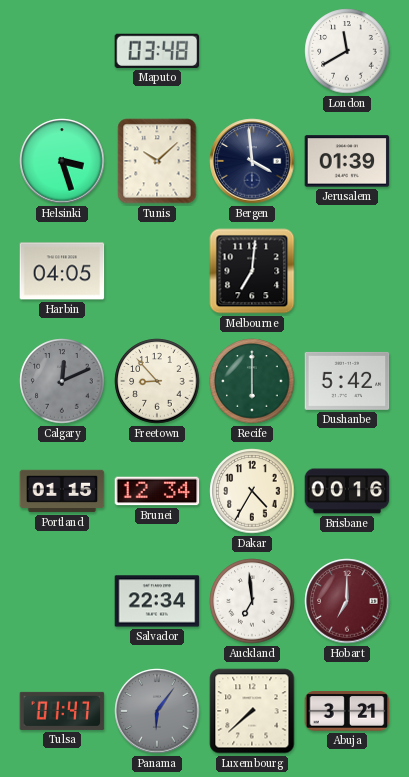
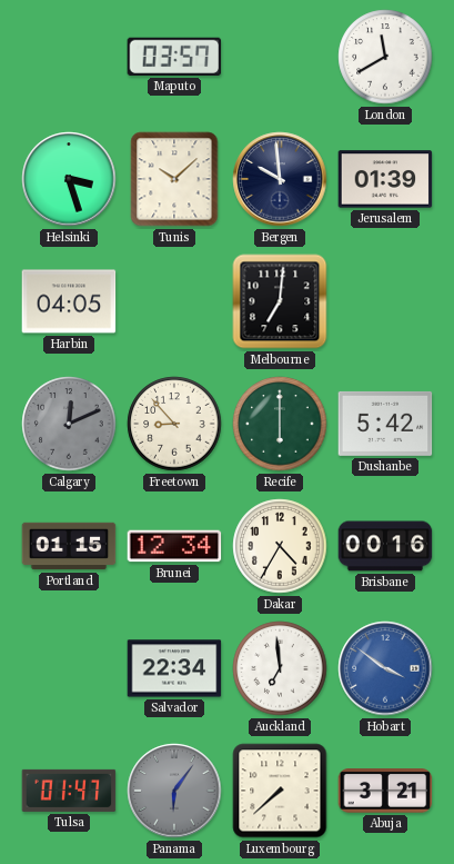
Maputo: 03:48 -> 03:57
Bergen: 3:59 -> 9:59
Hobart: 7:00 -> 3:51
Hobart dial: burgundy -> blue
